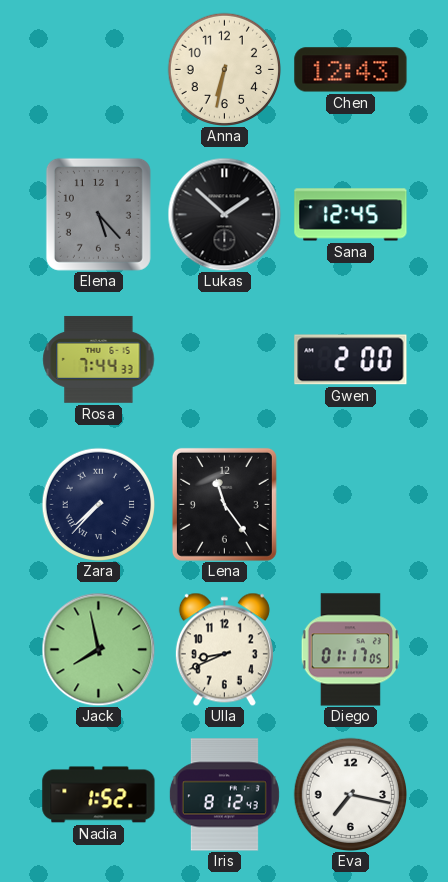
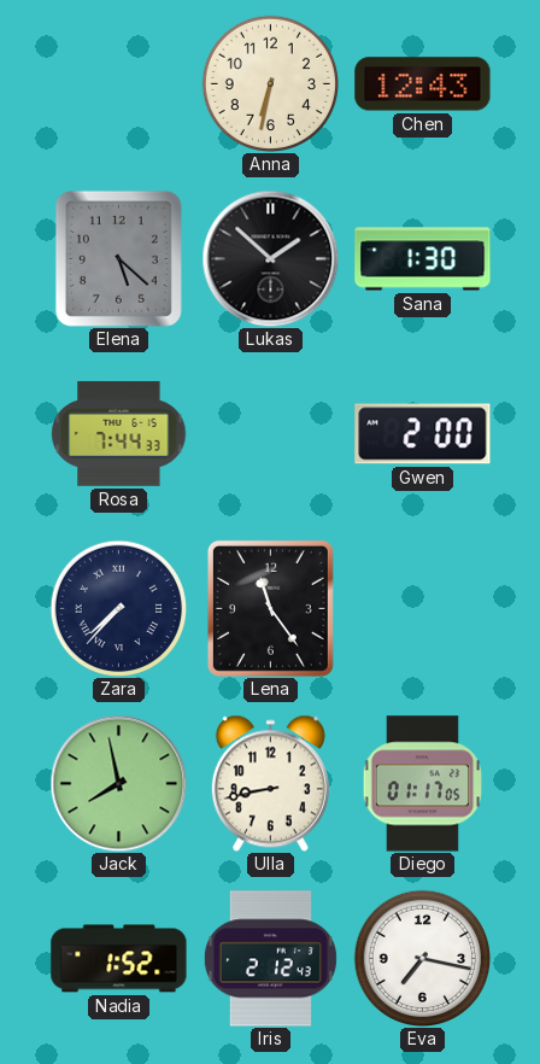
Elena: 5:23 -> 5:22
Sana: 12:45 -> 1:30
Ulla: 8:41 -> 8:43
Iris: 8:12 -> 2:12
